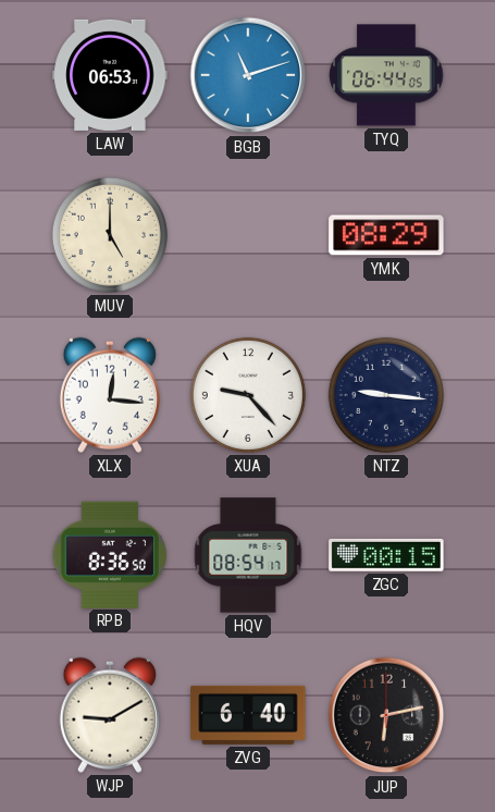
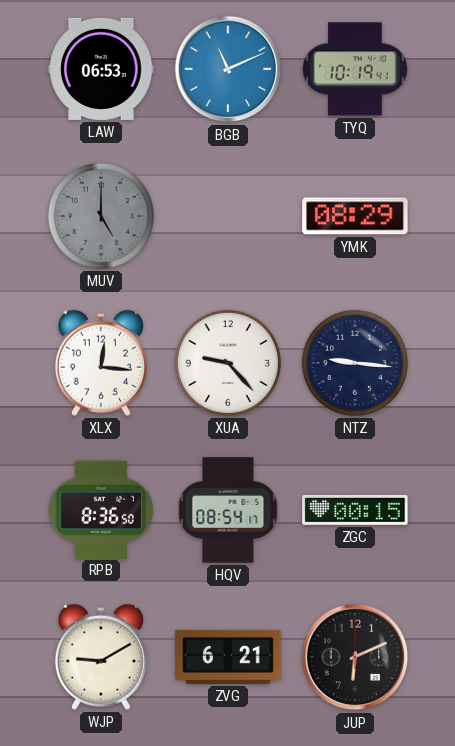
BGB: 11:12 -> 11:11
TYQ: 06:44 -> 10:19
MUV dial: cream -> grey
ZVG: 6:40 -> 6:21
JUP: 6:13 -> 6:11
